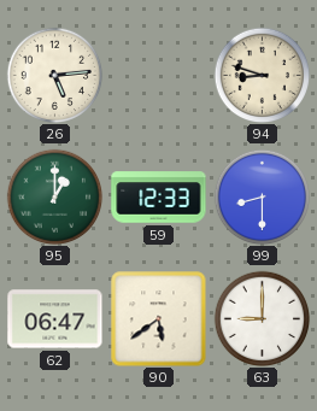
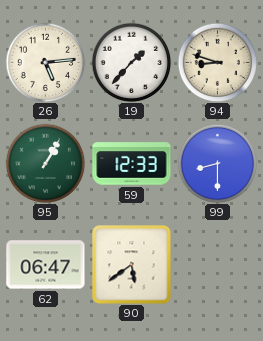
19: none -> 1:37
95: 1:00 -> 1:05
63: 9:00 -> none
